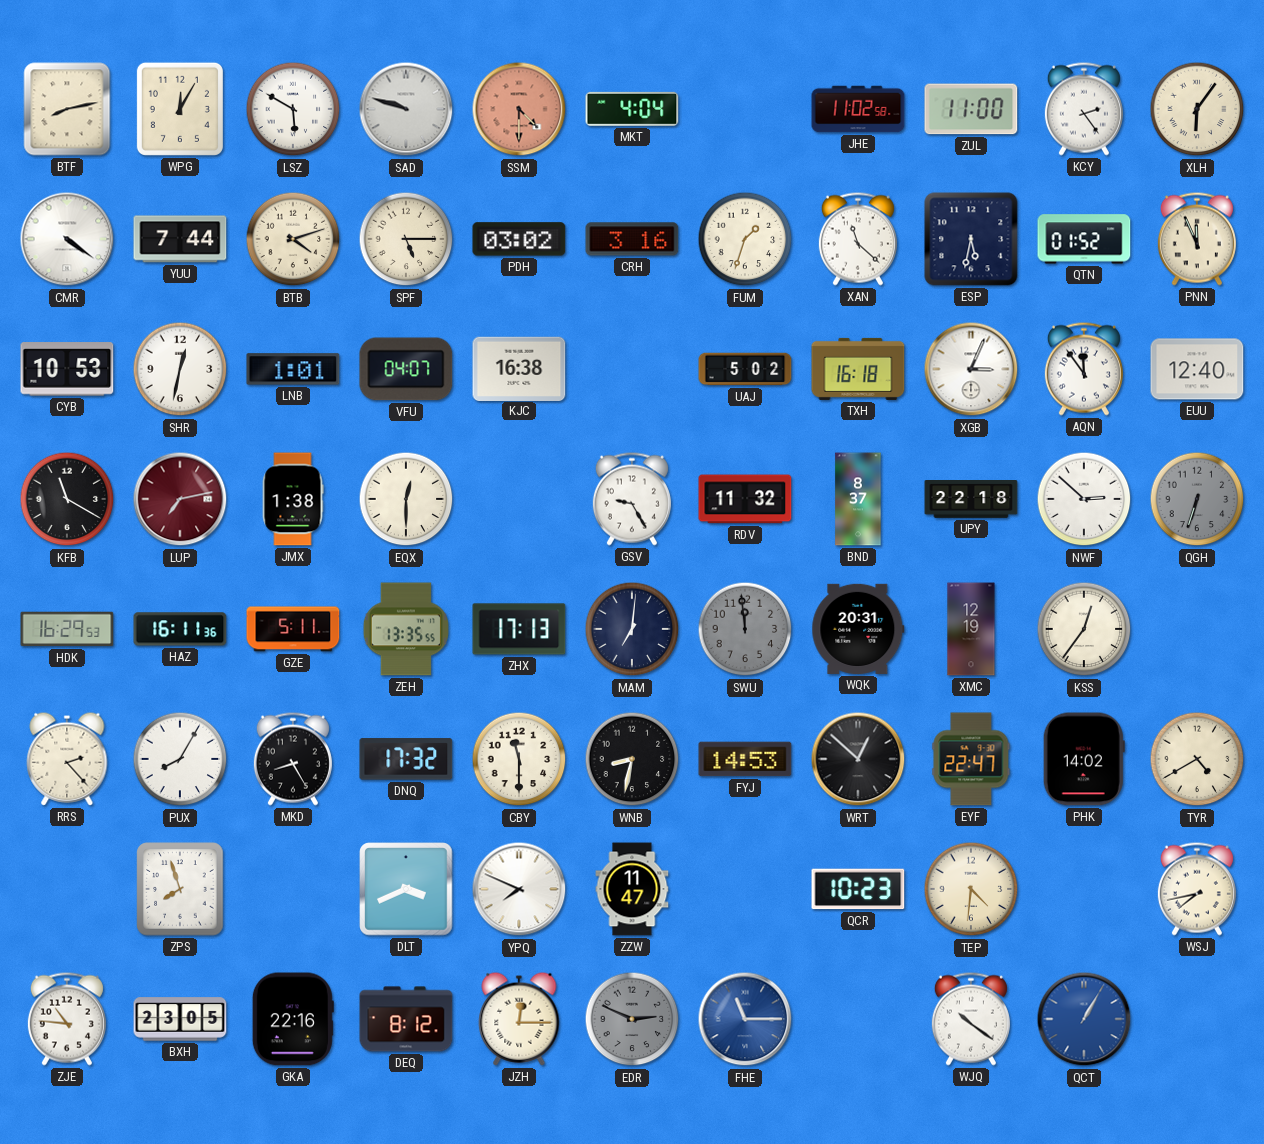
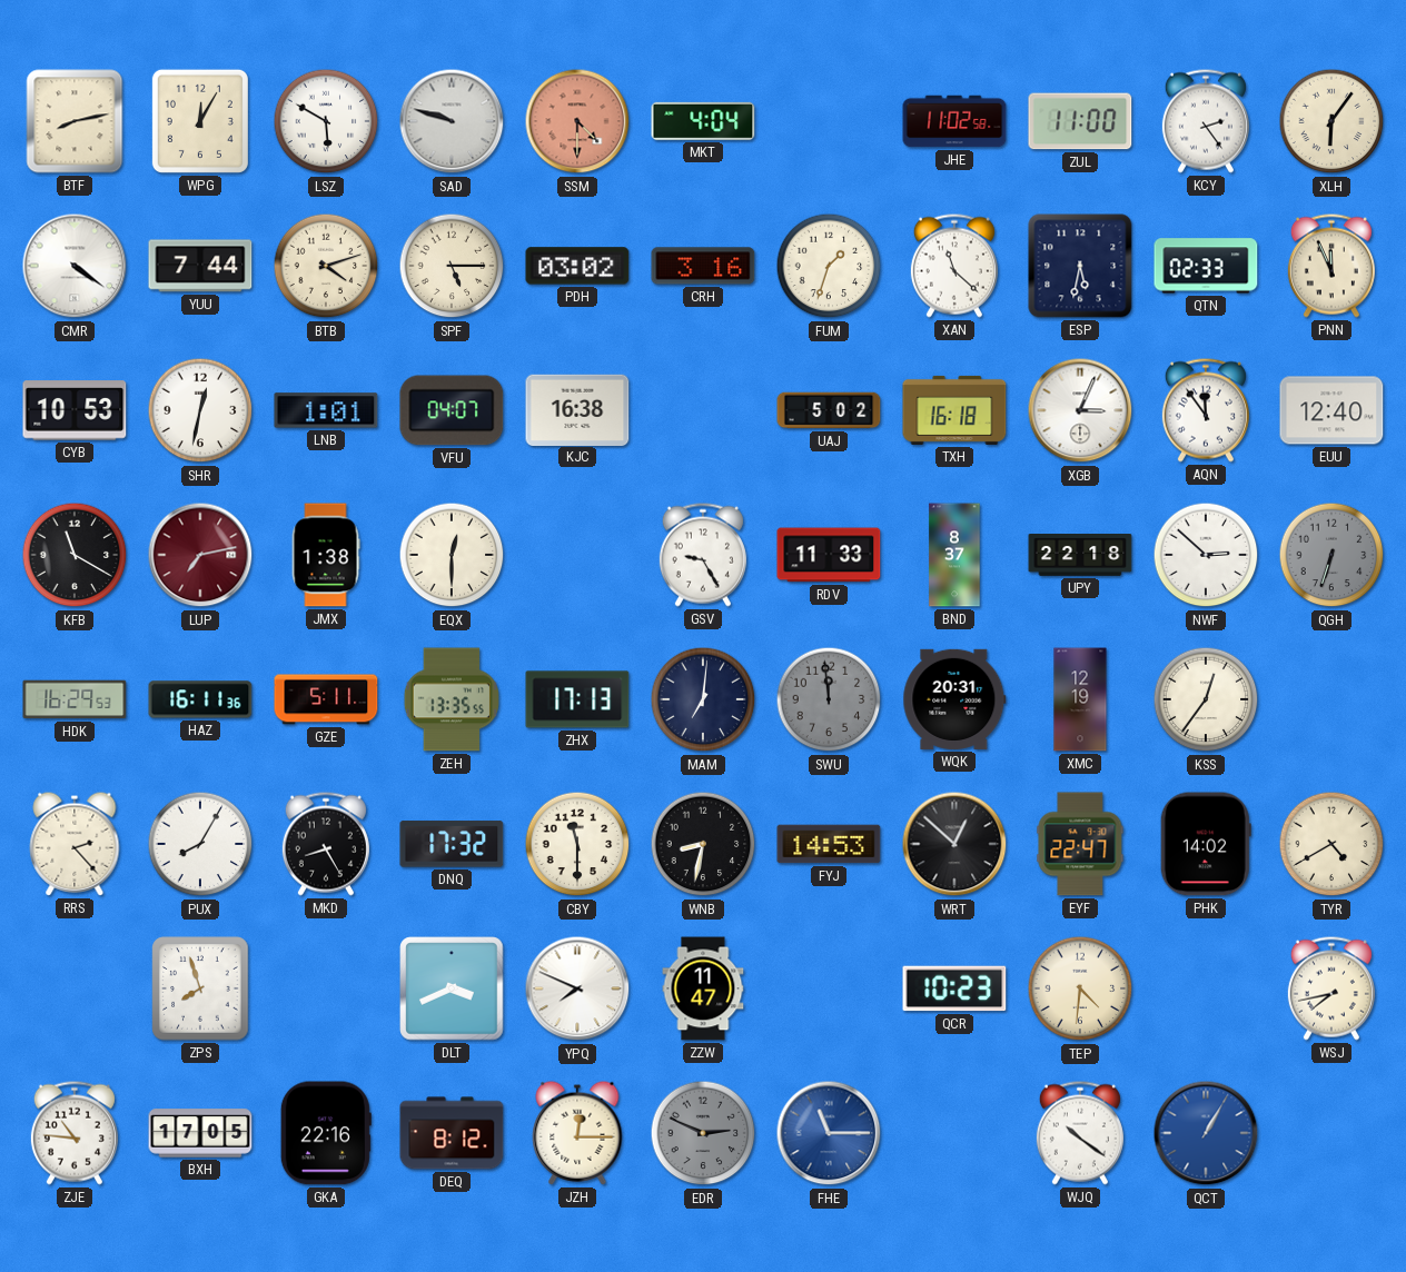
QTN: 01:52 -> 02:33
RDV: 11:32 -> 11:33
BXH: 23:05 -> 17:05
